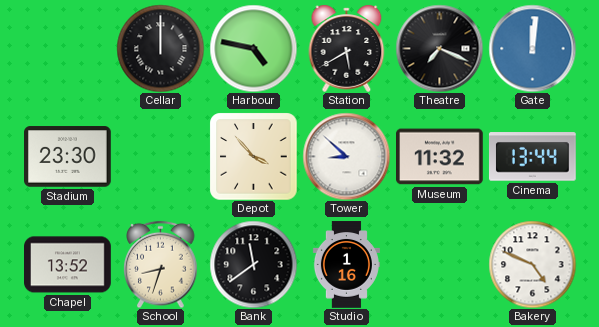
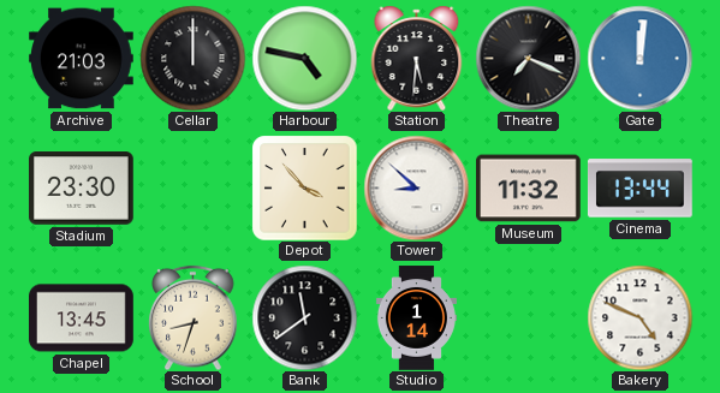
Archive: none -> 21:03
Station: 5:40 -> 5:31
Chapel: 13:52 -> 13:45
Studio: 1:16 -> 1:14
